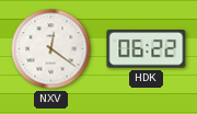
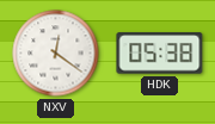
HDK: 06:22 -> 05:38
